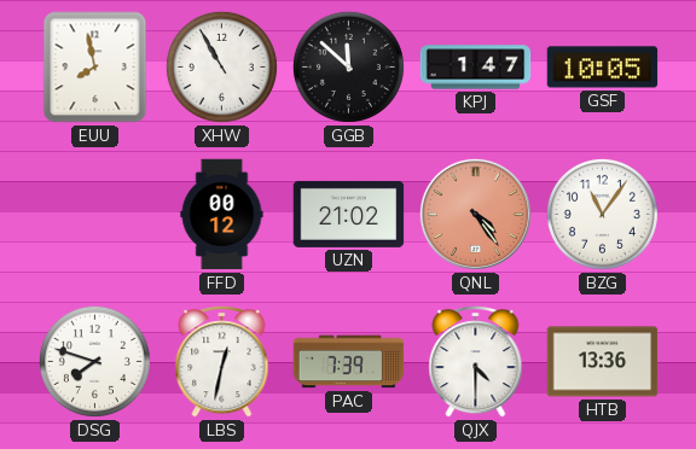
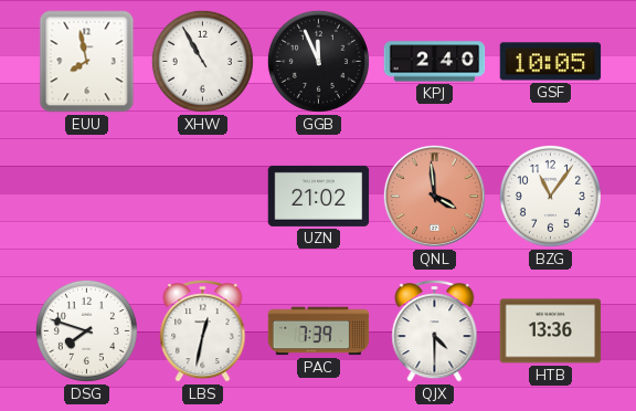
GGB: 11:52 -> 11:56
KPJ: 1:47 -> 2:40
FFD: 00:12 -> none
QNL: 4:24 -> 3:59
